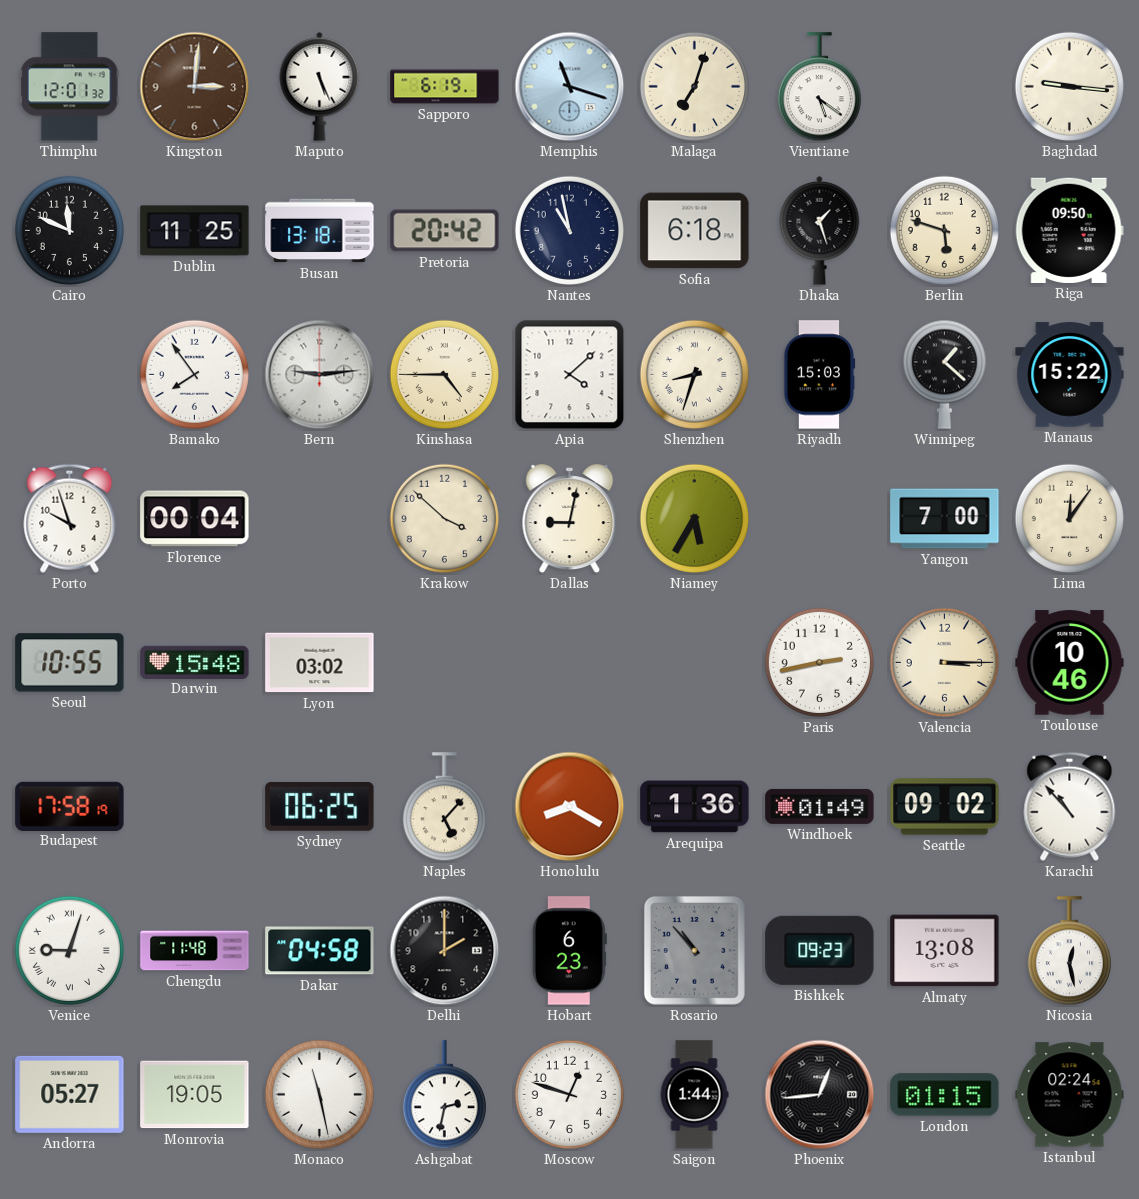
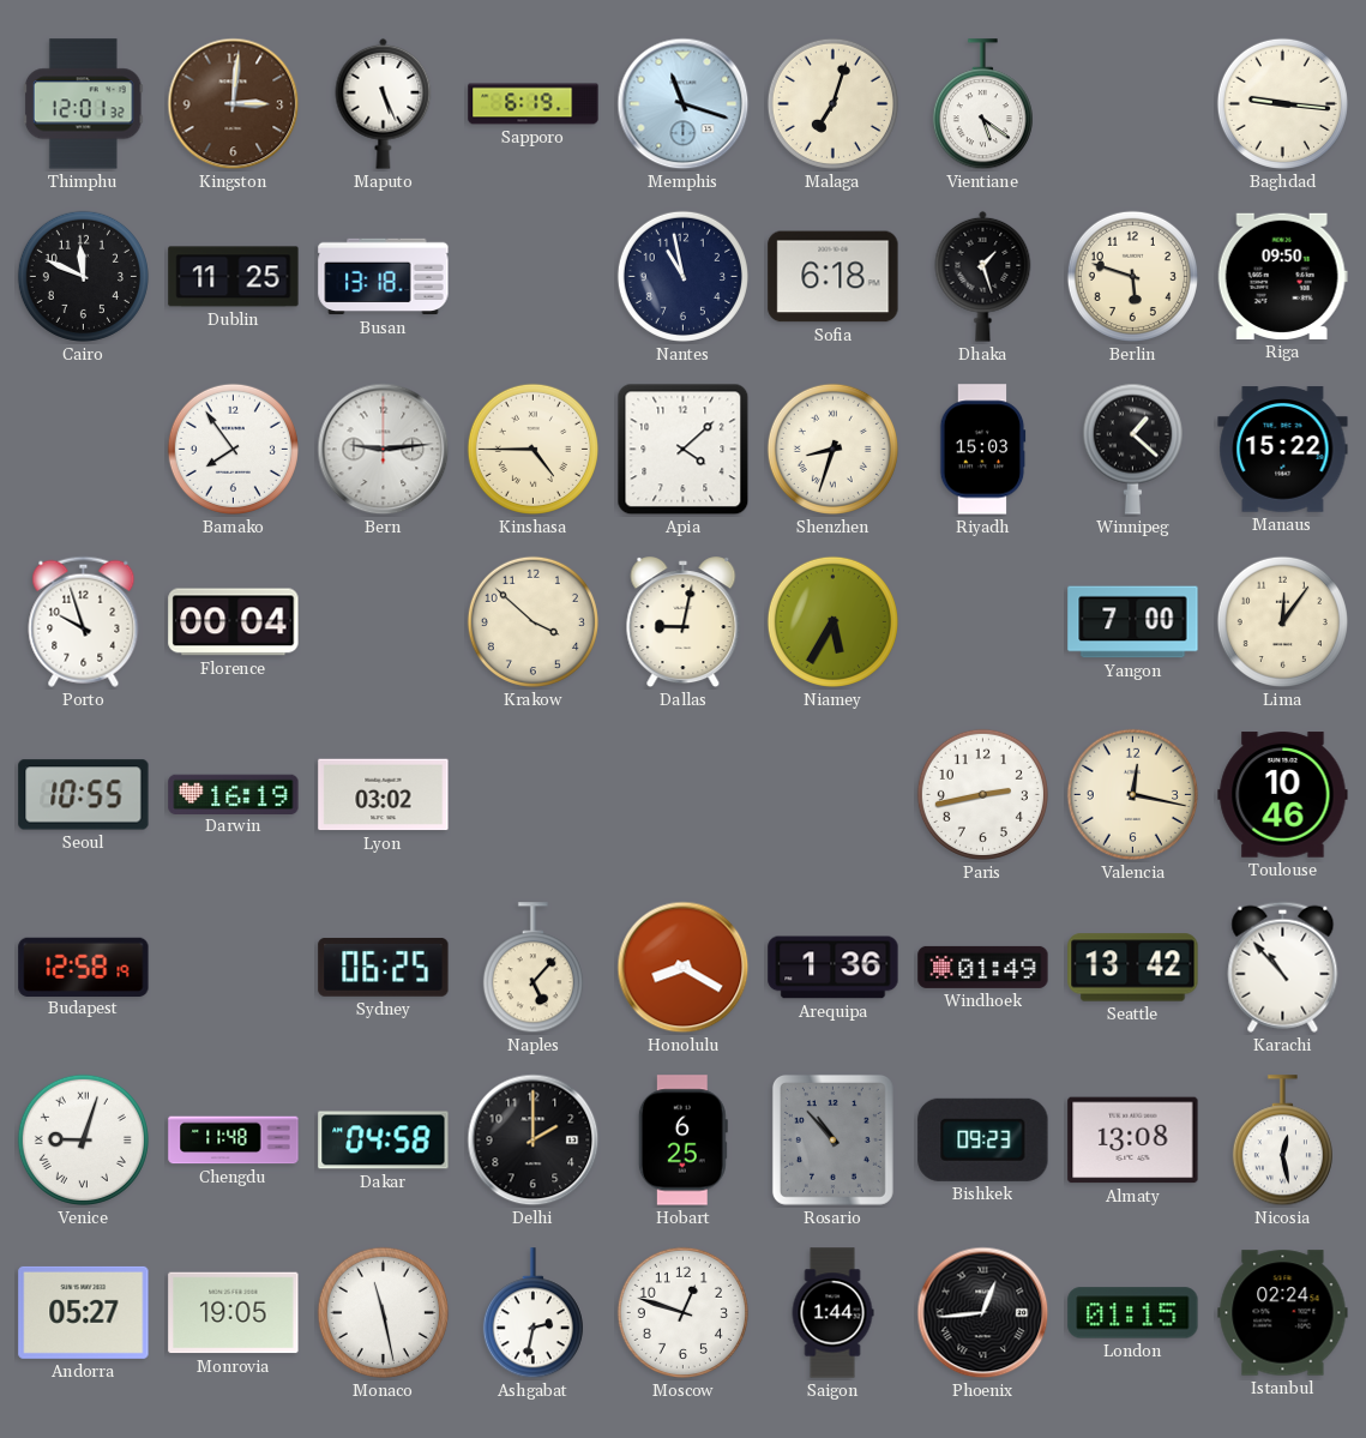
Pretoria: 20:42 -> none
Darwin: 15:48 -> 16:19
Valencia: 3:15 -> 12:17
Budapest: 17:58 -> 12:58
Seattle: 09:02 -> 13:42
Hobart: 6:23 -> 6:25
